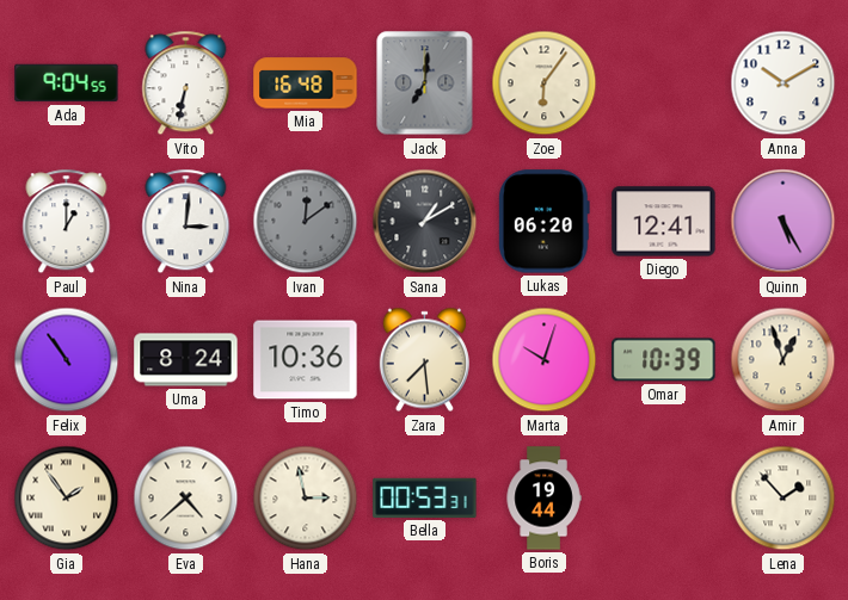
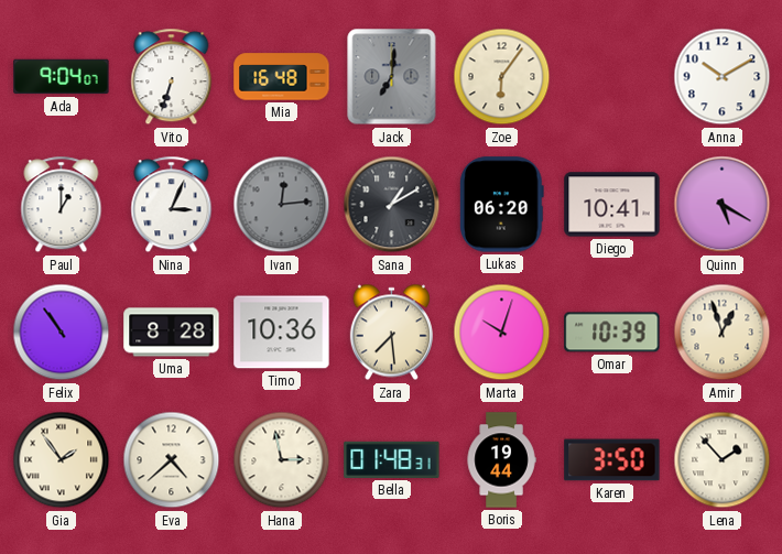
Ada: 9:04:55 -> 9:04:07
Vito: 6:32 -> 6:33
Nina: 3:01 -> 3:04
Ivan: 12:09 -> 12:14
Diego: 12:41 -> 10:41
Quinn: 5:25 -> 5:20
Uma: 8:24 -> 8:28
Bella: 00:53 -> 01:48
Karen: none -> 3:50
